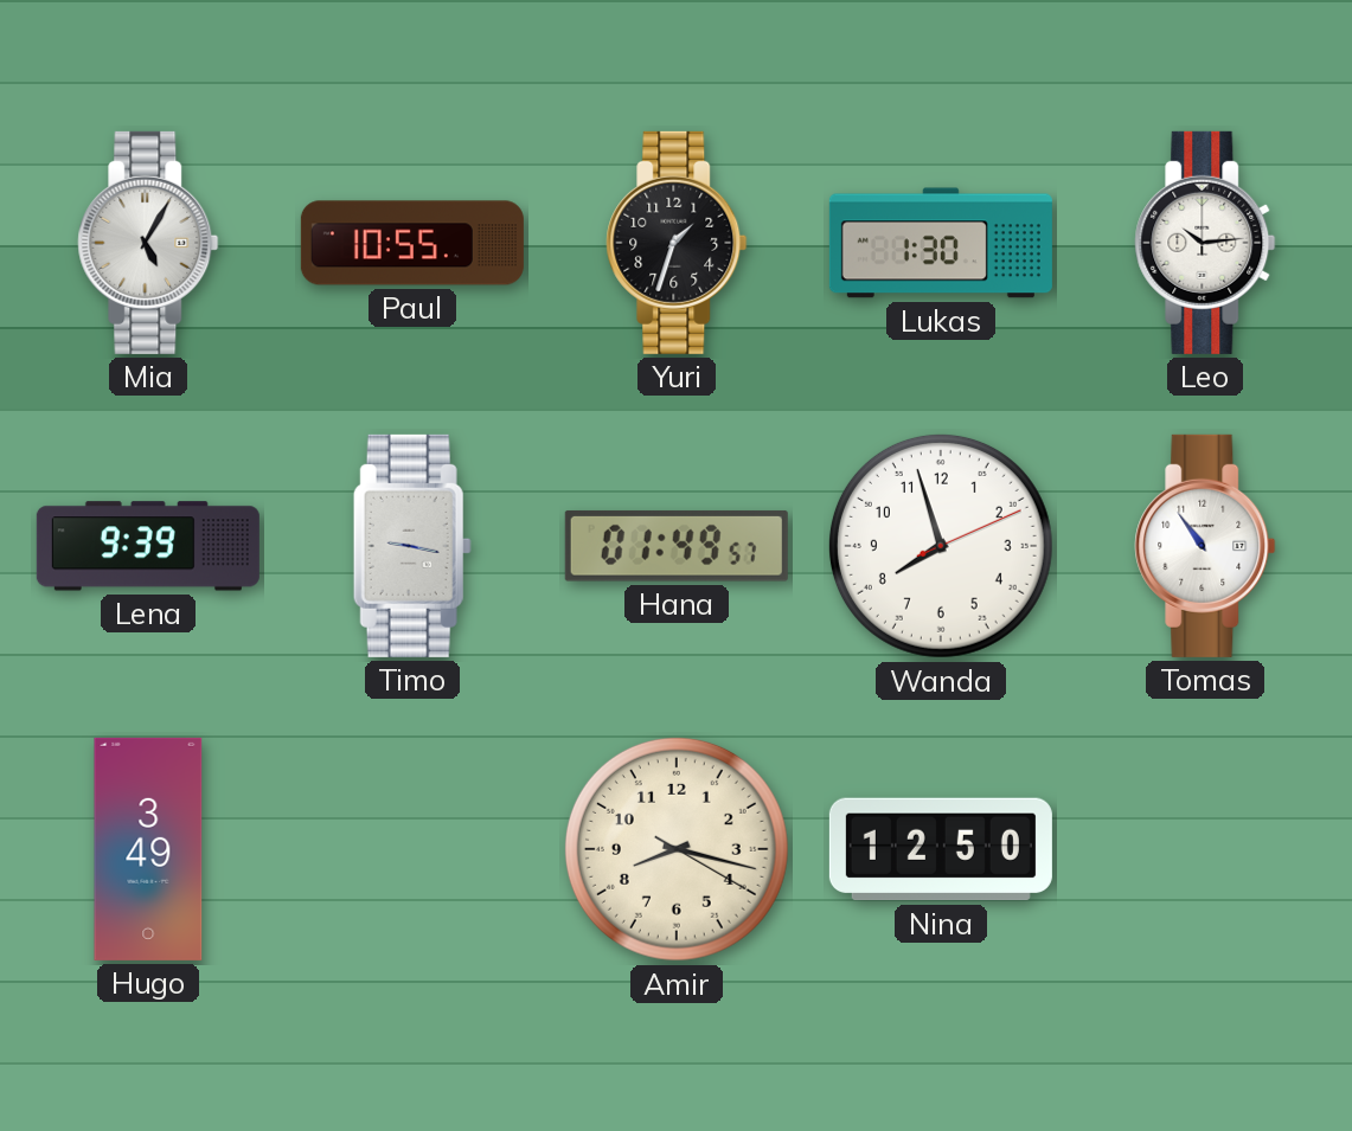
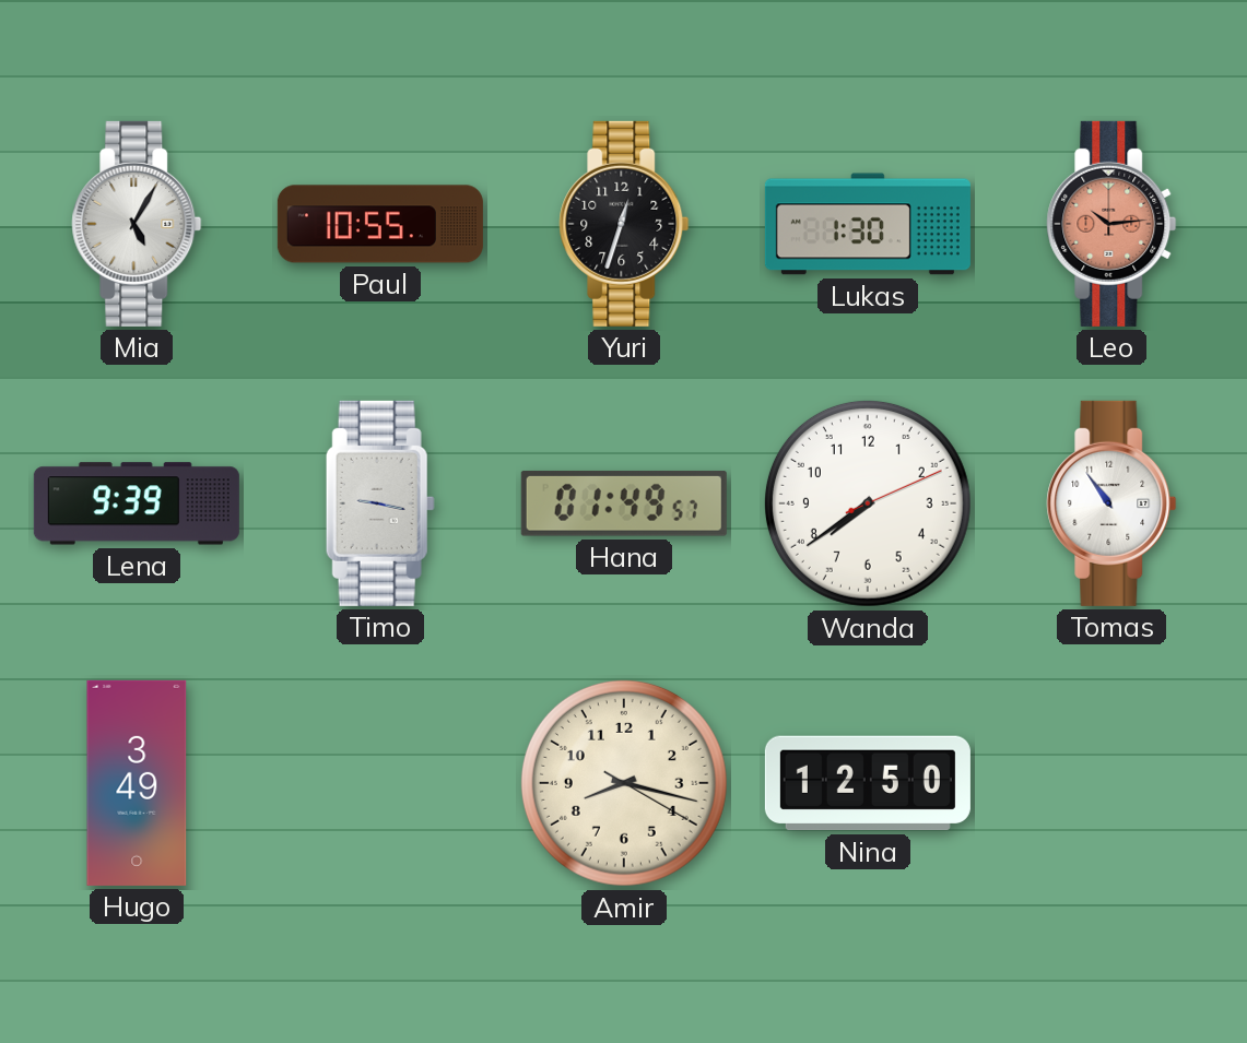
Yuri: 1:33 -> 12:33
Leo dial: white -> salmon
Wanda: 7:57 -> 7:39
